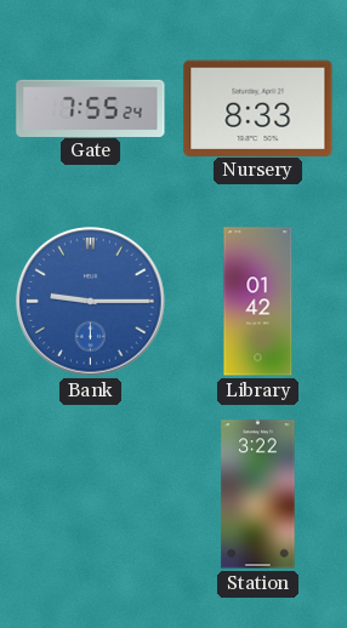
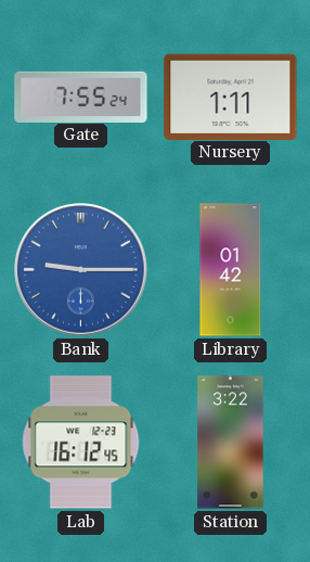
Nursery: 8:33 -> 1:11
Lab: none -> 16:12
